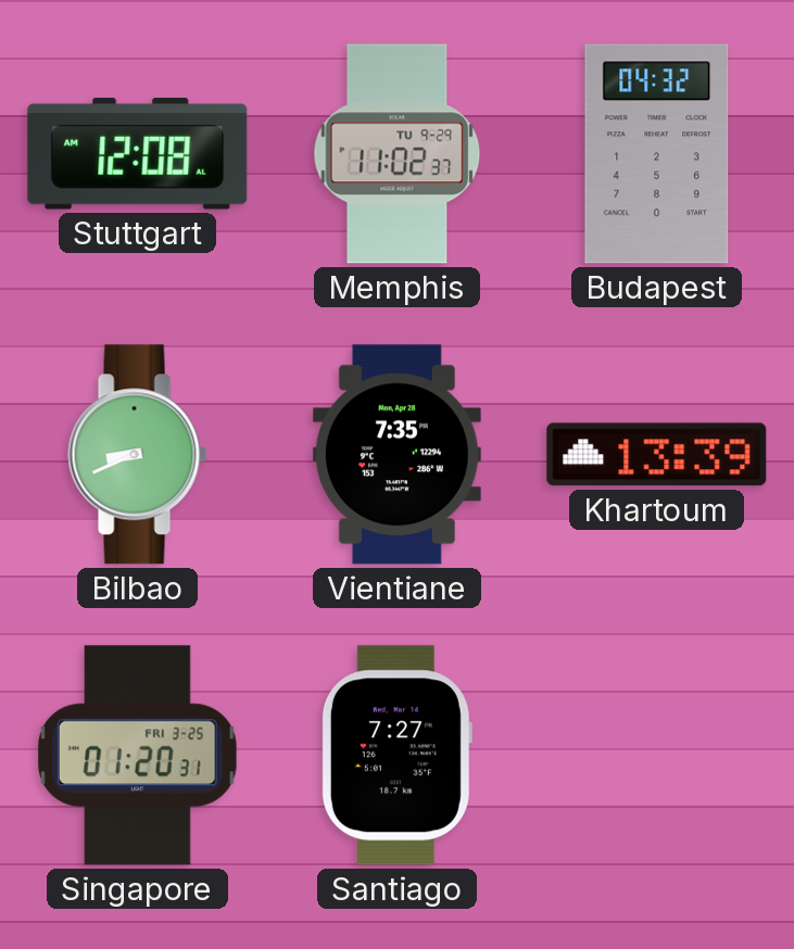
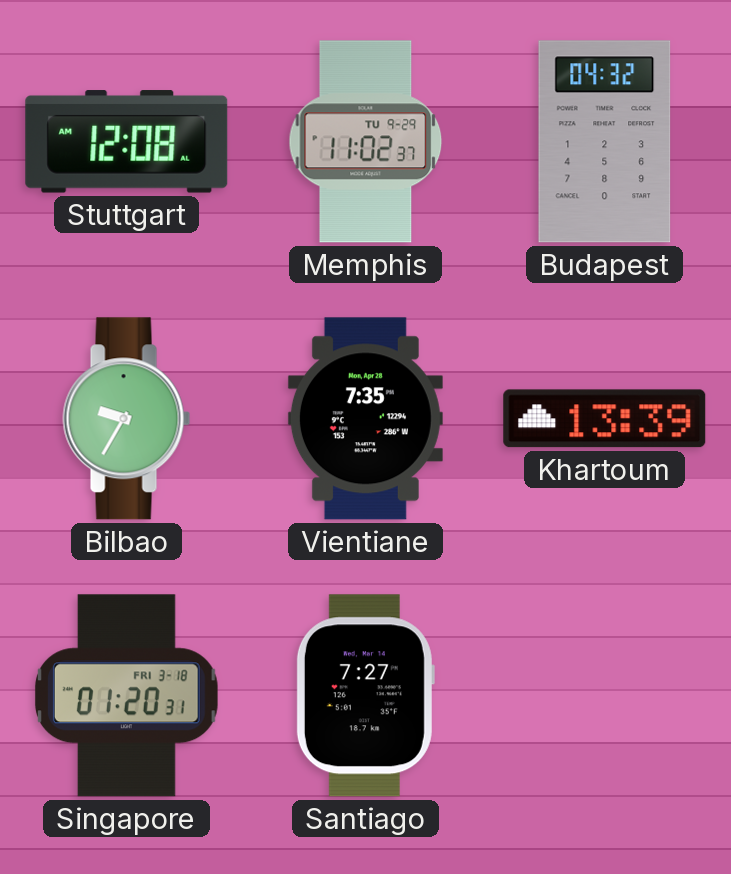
Bilbao: 8:41 -> 9:35
Singapore date: FRI 3-25 -> FRI 3-18
